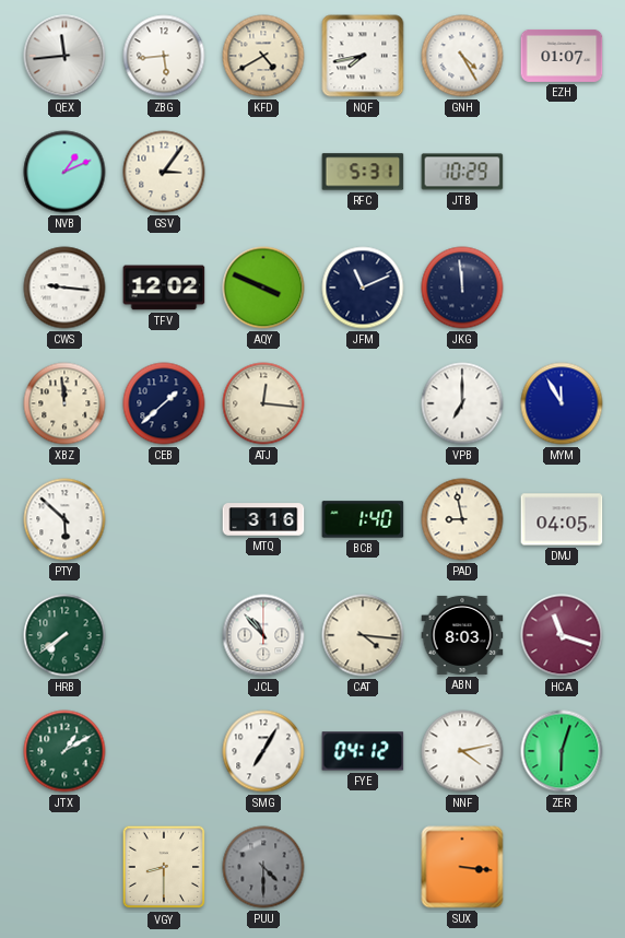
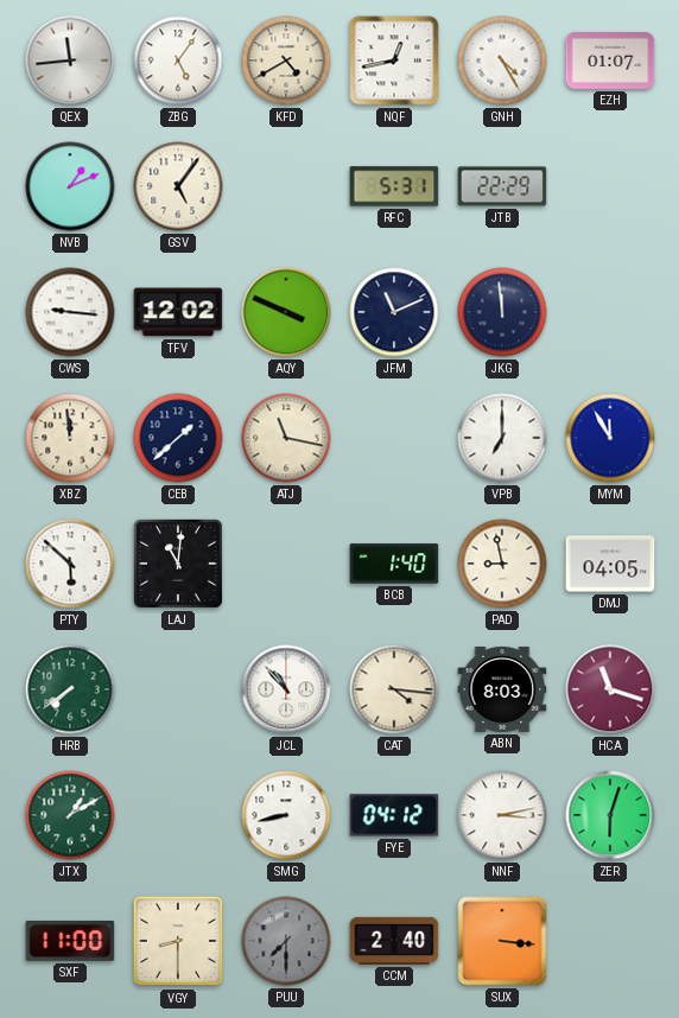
ZBG: 5:44 -> 5:06
NQF: 7:43 -> 12:43
GSV: 3:06 -> 5:06
JTB: 10:29 -> 22:29
ATJ: 12:16 -> 11:17
LAJ: none -> 11:01
MTQ: 3:16 -> none
SMG: 7:05 -> 8:43
NNF: 4:13 -> 3:13
SXF: none -> 11:00
PUU: 4:30 -> 7:30
CCM: none -> 2:40
